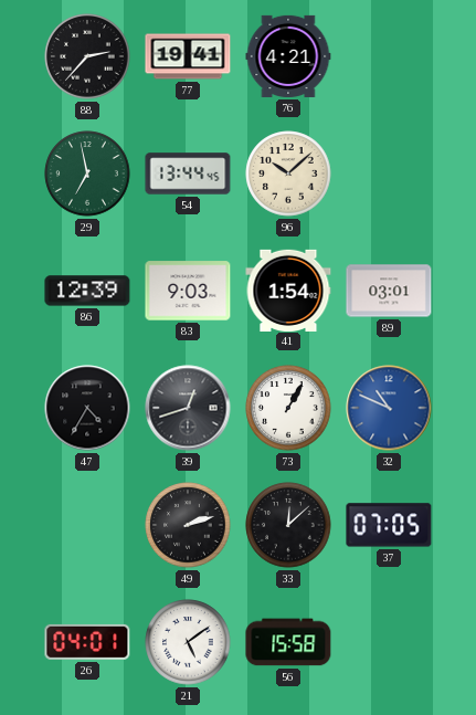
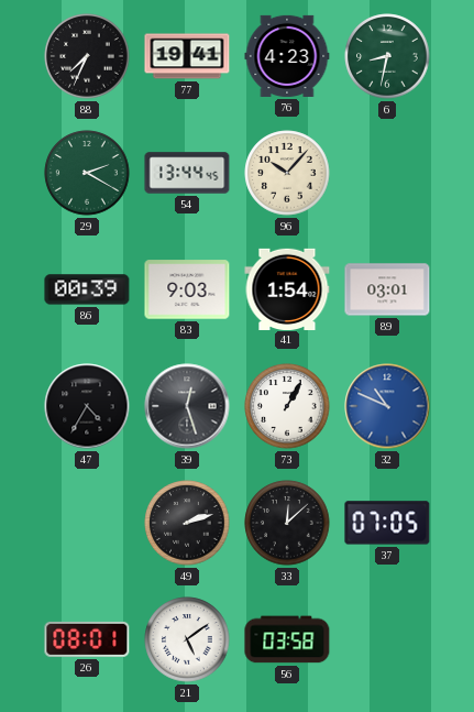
88: 2:37 -> 7:34
76: 4:21 -> 4:23
6: none -> 8:32
29: 6:58 -> 2:20
96: 10:08 -> 10:07
86: 12:39 -> 00:39
39: 12:42 -> 12:27
26: 04:01 -> 08:01
56: 15:58 -> 03:58
